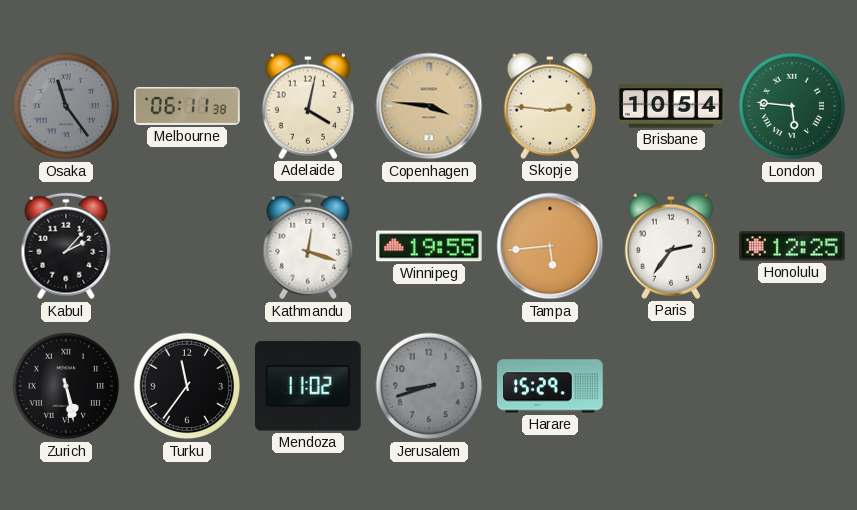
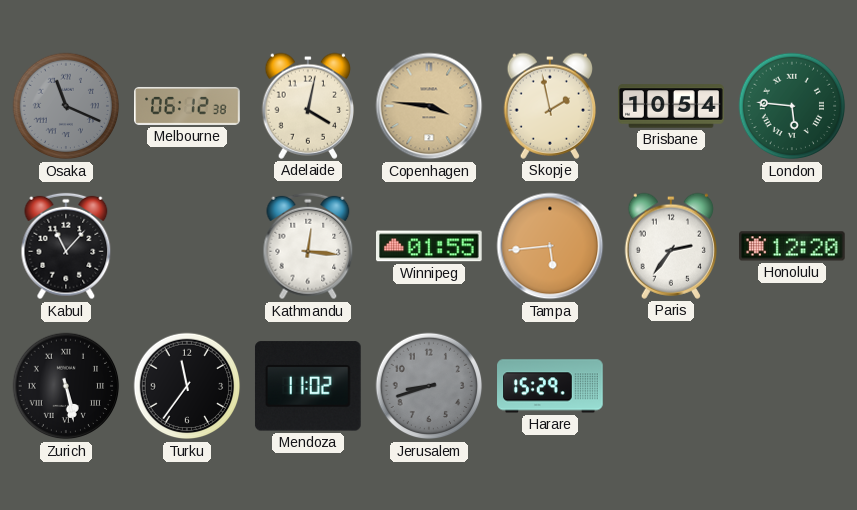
Osaka: 11:24 -> 11:19
Melbourne: 06:11 -> 06:12
Skopje: 2:46 -> 1:58
Kabul: 2:07 -> 11:07
Kathmandu: 12:18 -> 12:16
Winnipeg: 19:55 -> 01:55
Honolulu: 12:25 -> 12:20
